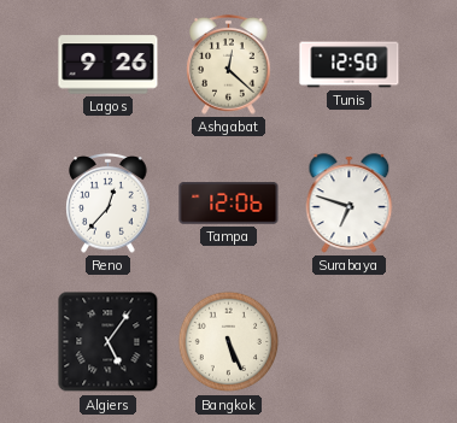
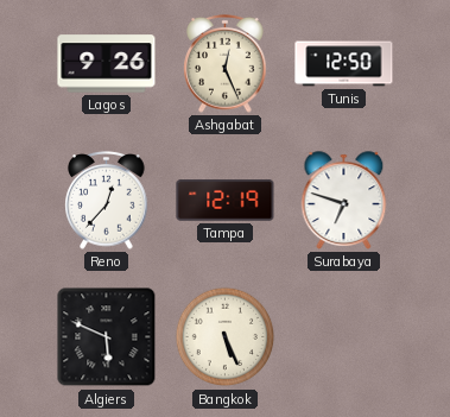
Ashgabat: 12:22 -> 12:26
Tampa: 12:06 -> 12:19
Algiers: 5:06 -> 5:49
